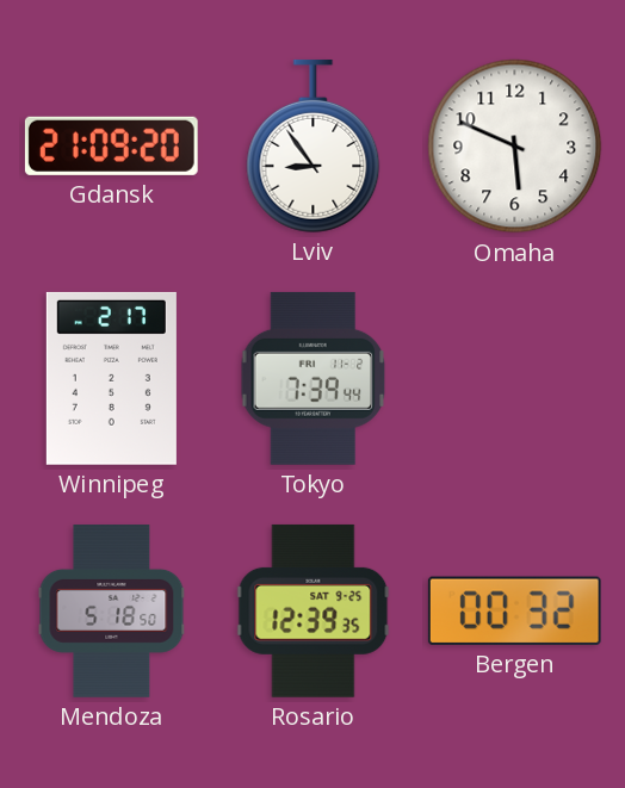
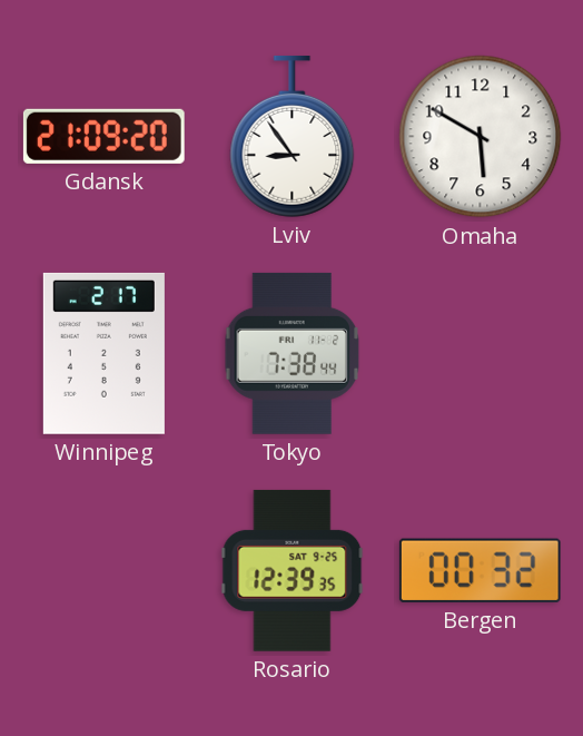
Omaha: 5:49 -> 5:50
Tokyo: 7:39 -> 7:38
Mendoza: 5:18 -> none
